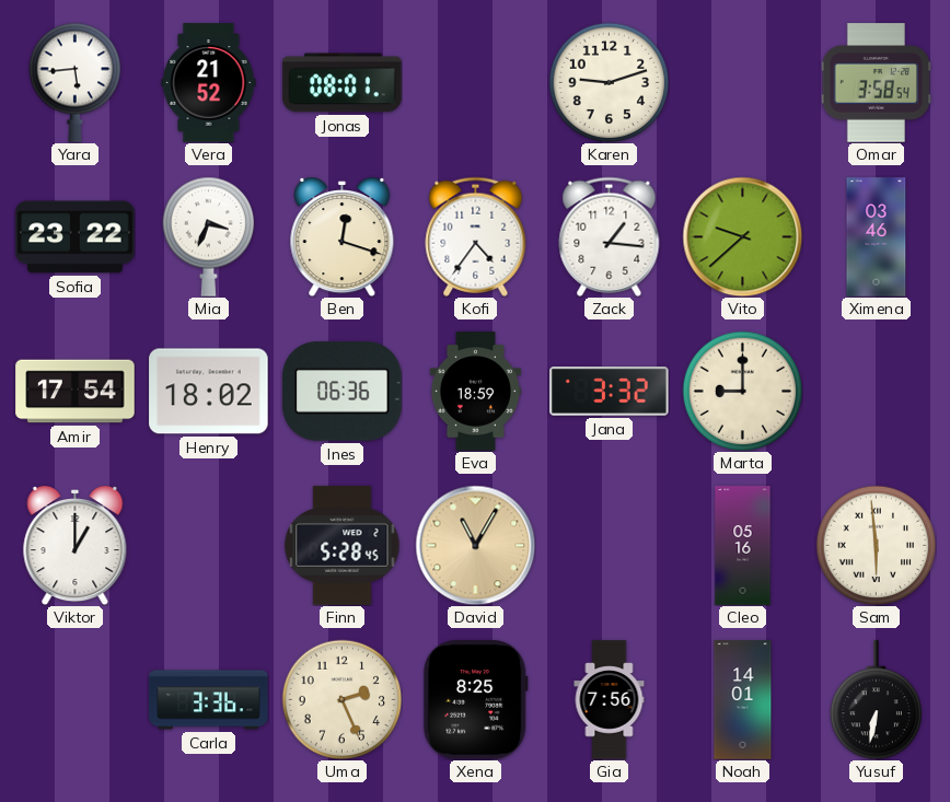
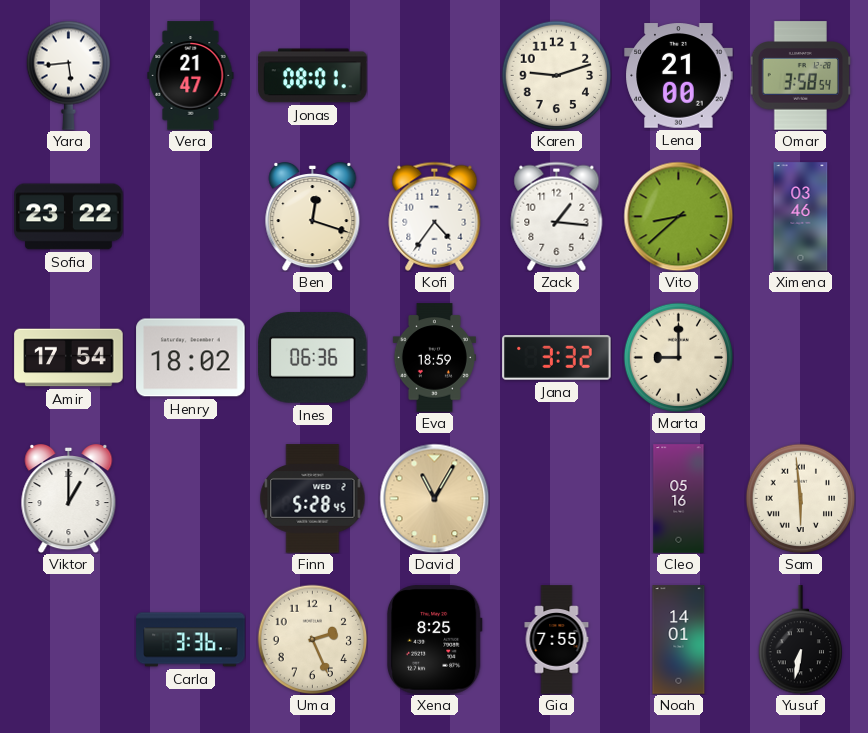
Vera: 21:52 -> 21:47
Lena: none -> 21:00
Mia: 3:34 -> none
Vito: 9:38 -> 8:38
Gia: 7:56 -> 7:55
